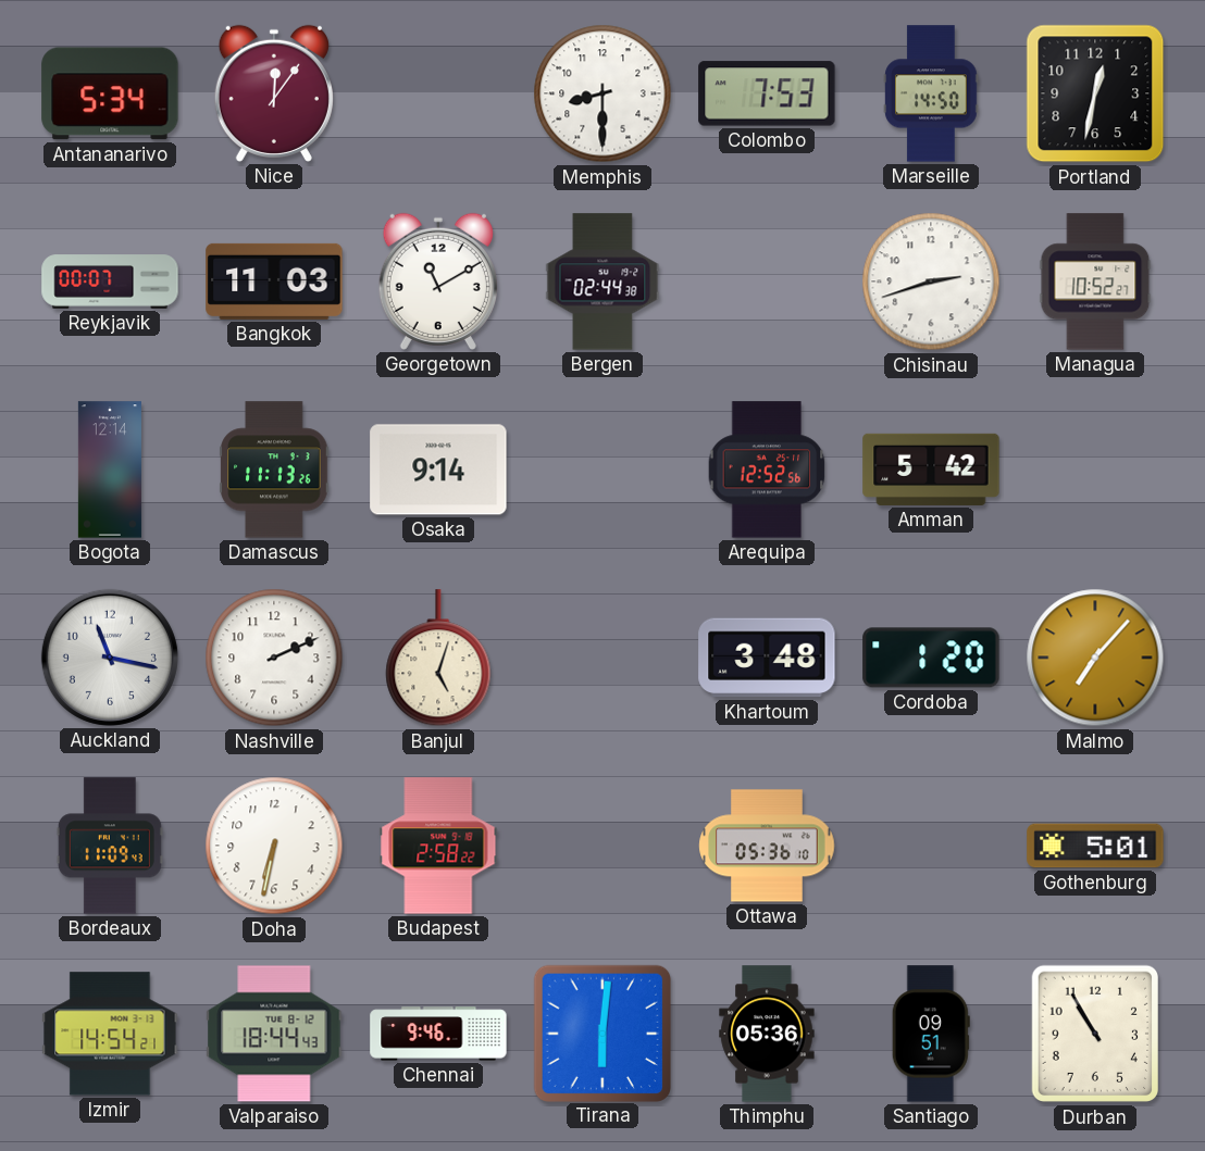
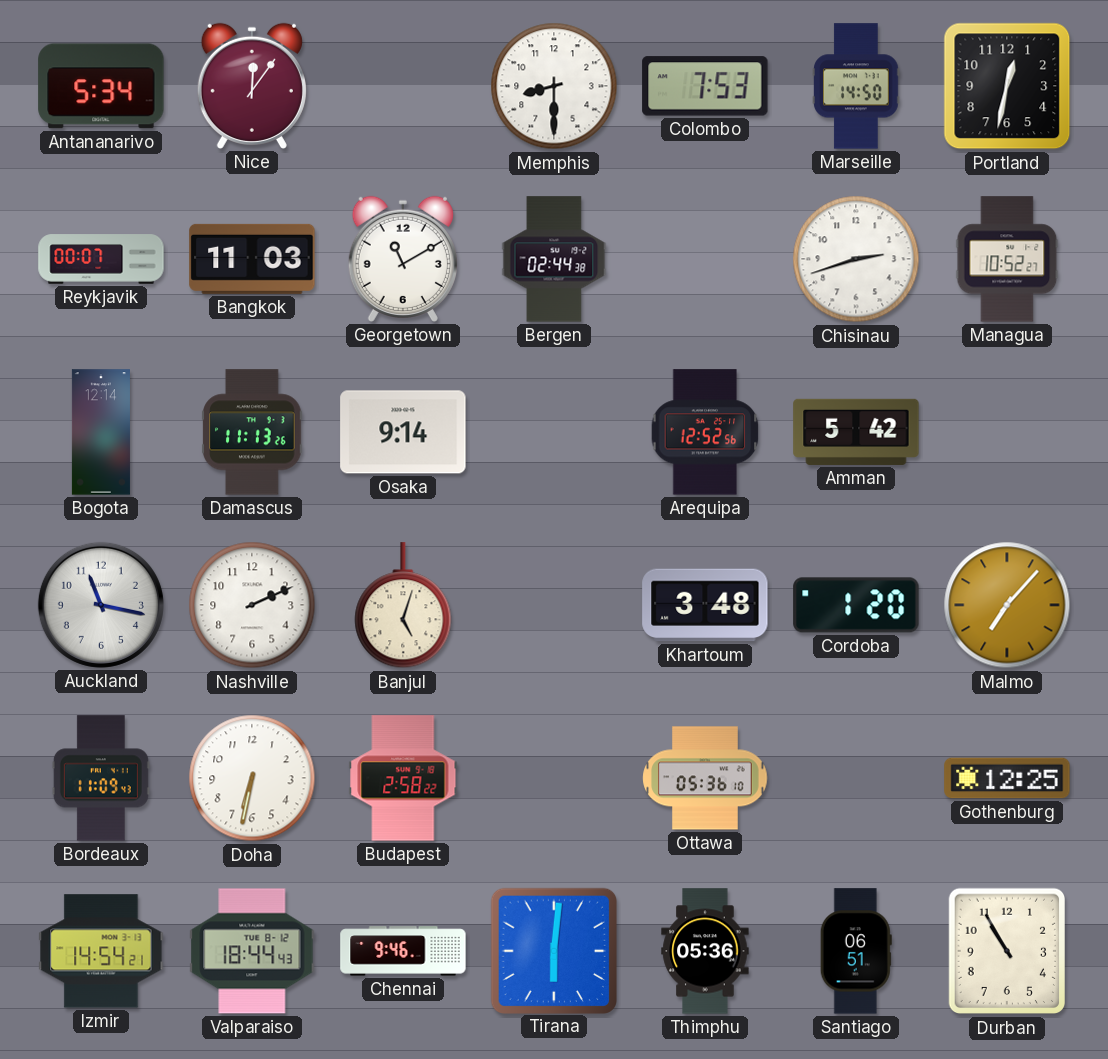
Gothenburg: 5:01 -> 12:25
Santiago: 09:51 -> 06:51
